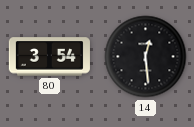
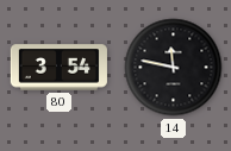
14: 12:29 -> 11:47
